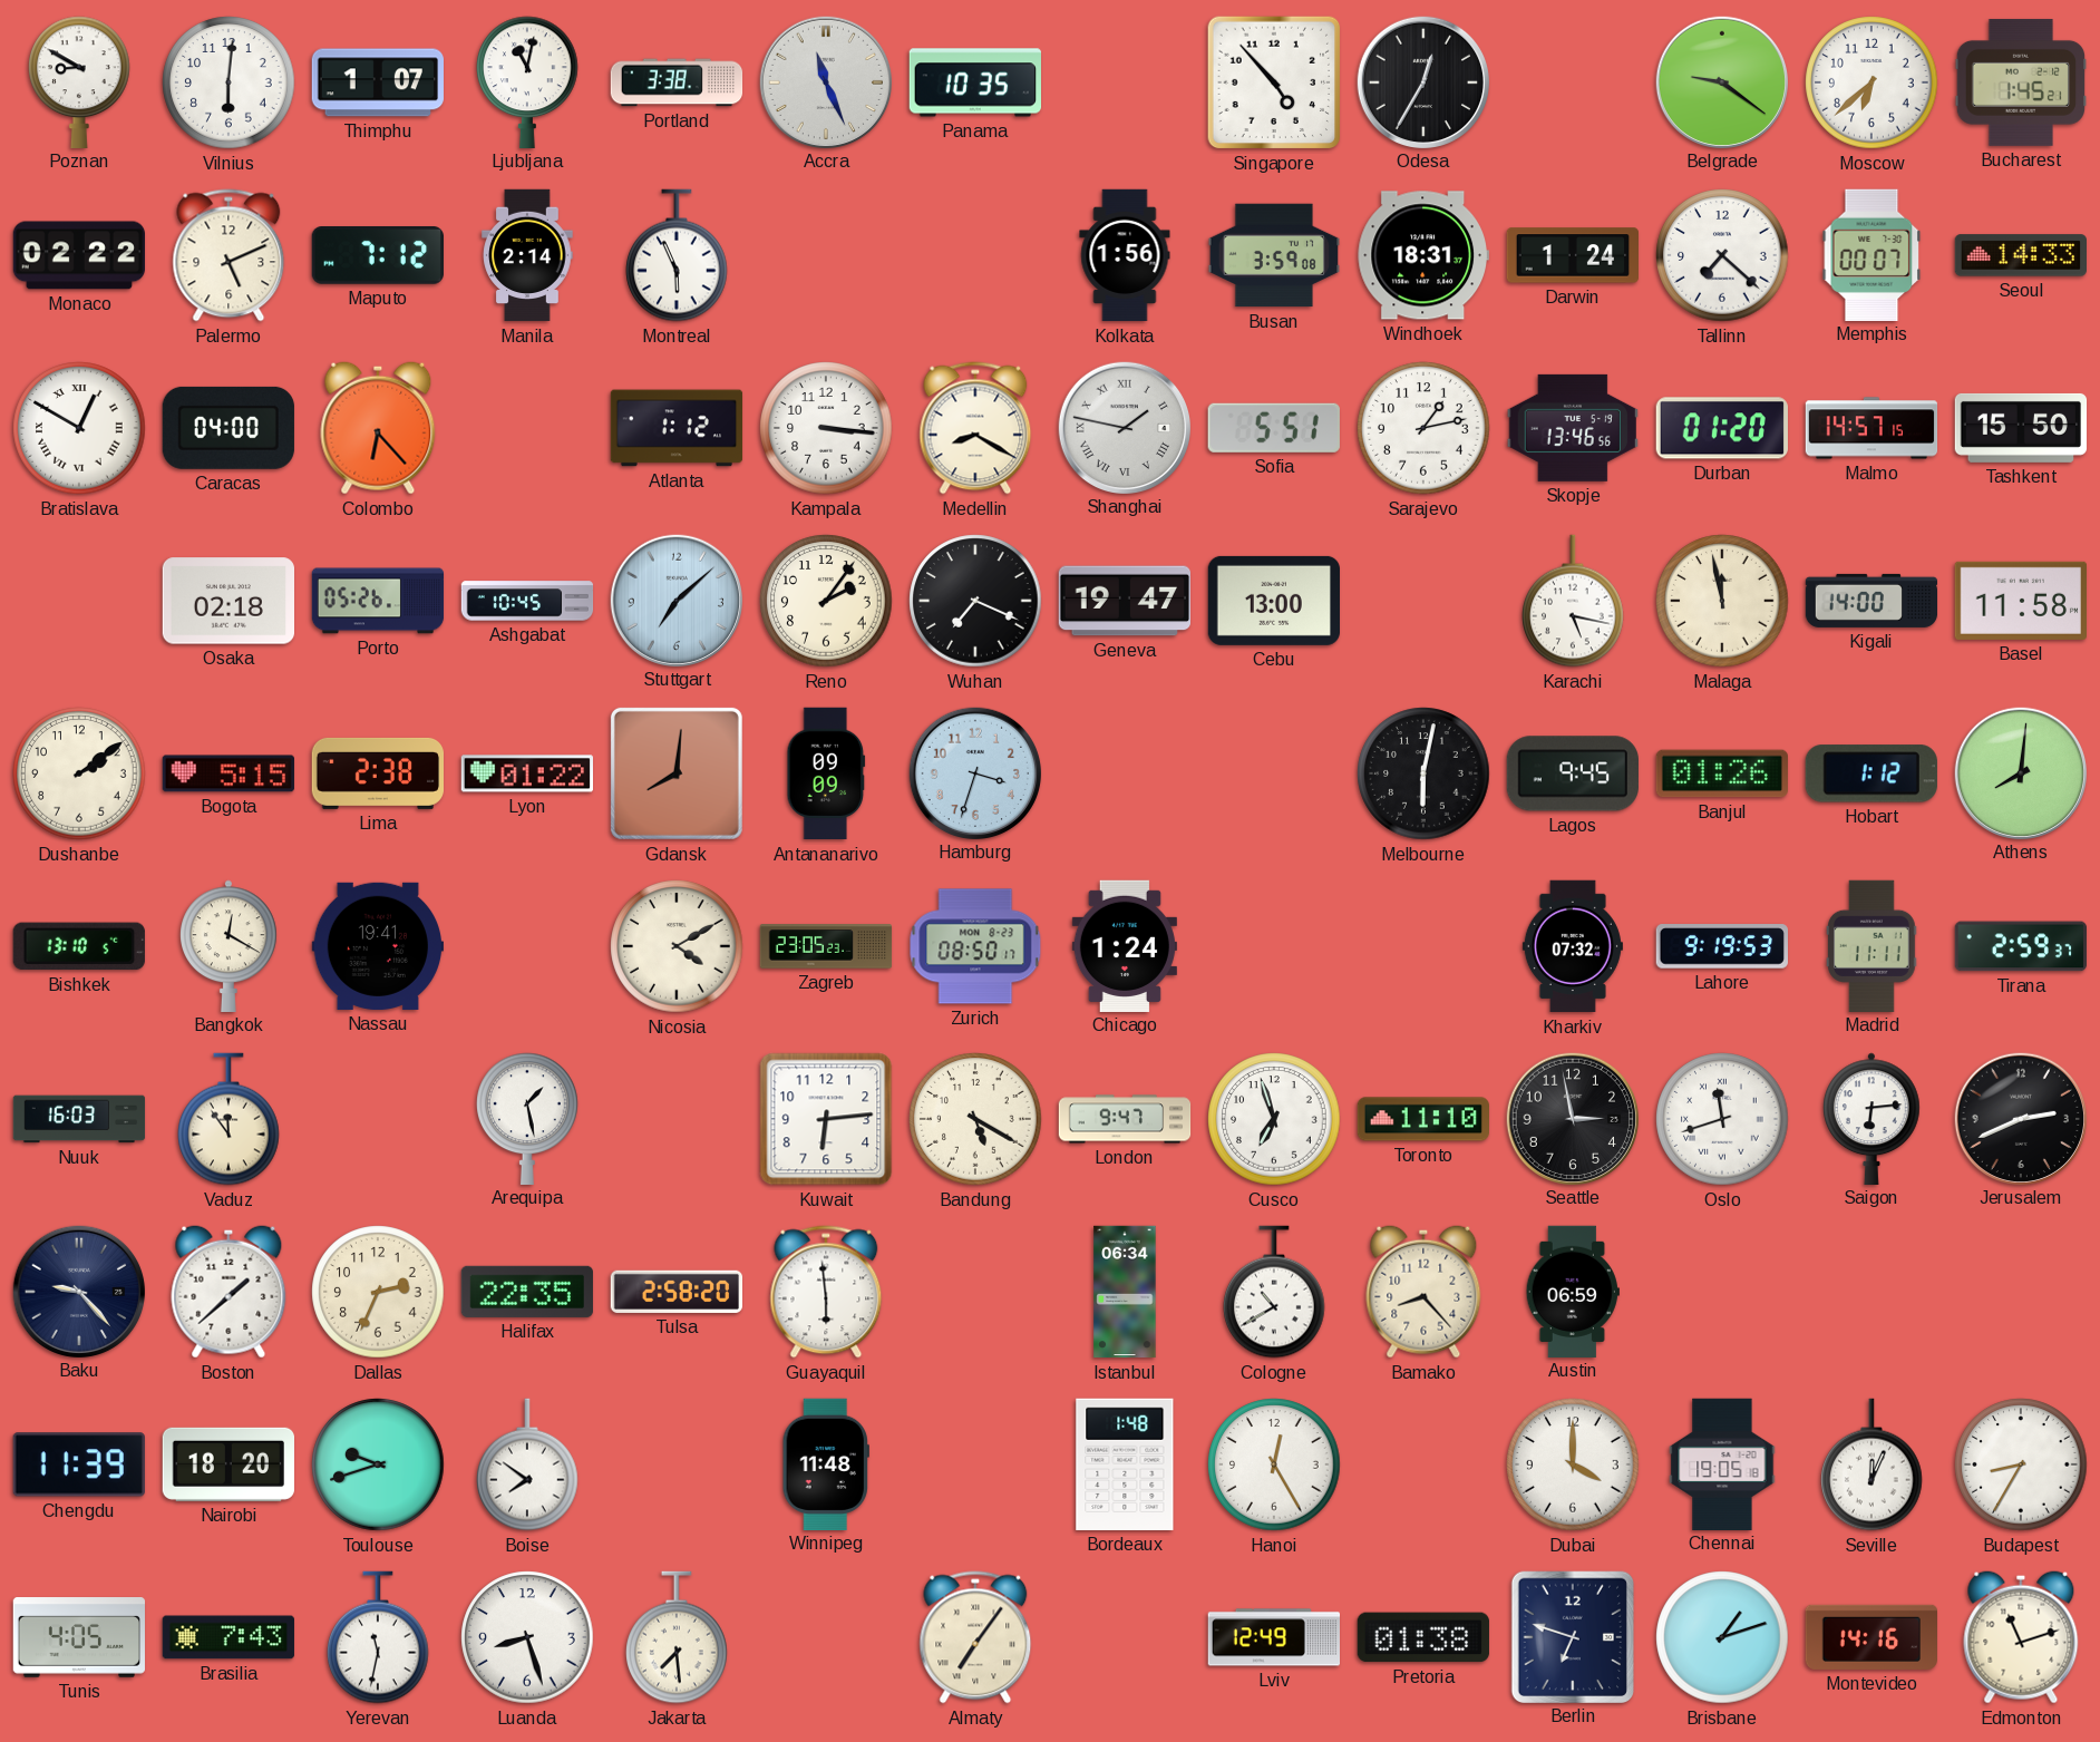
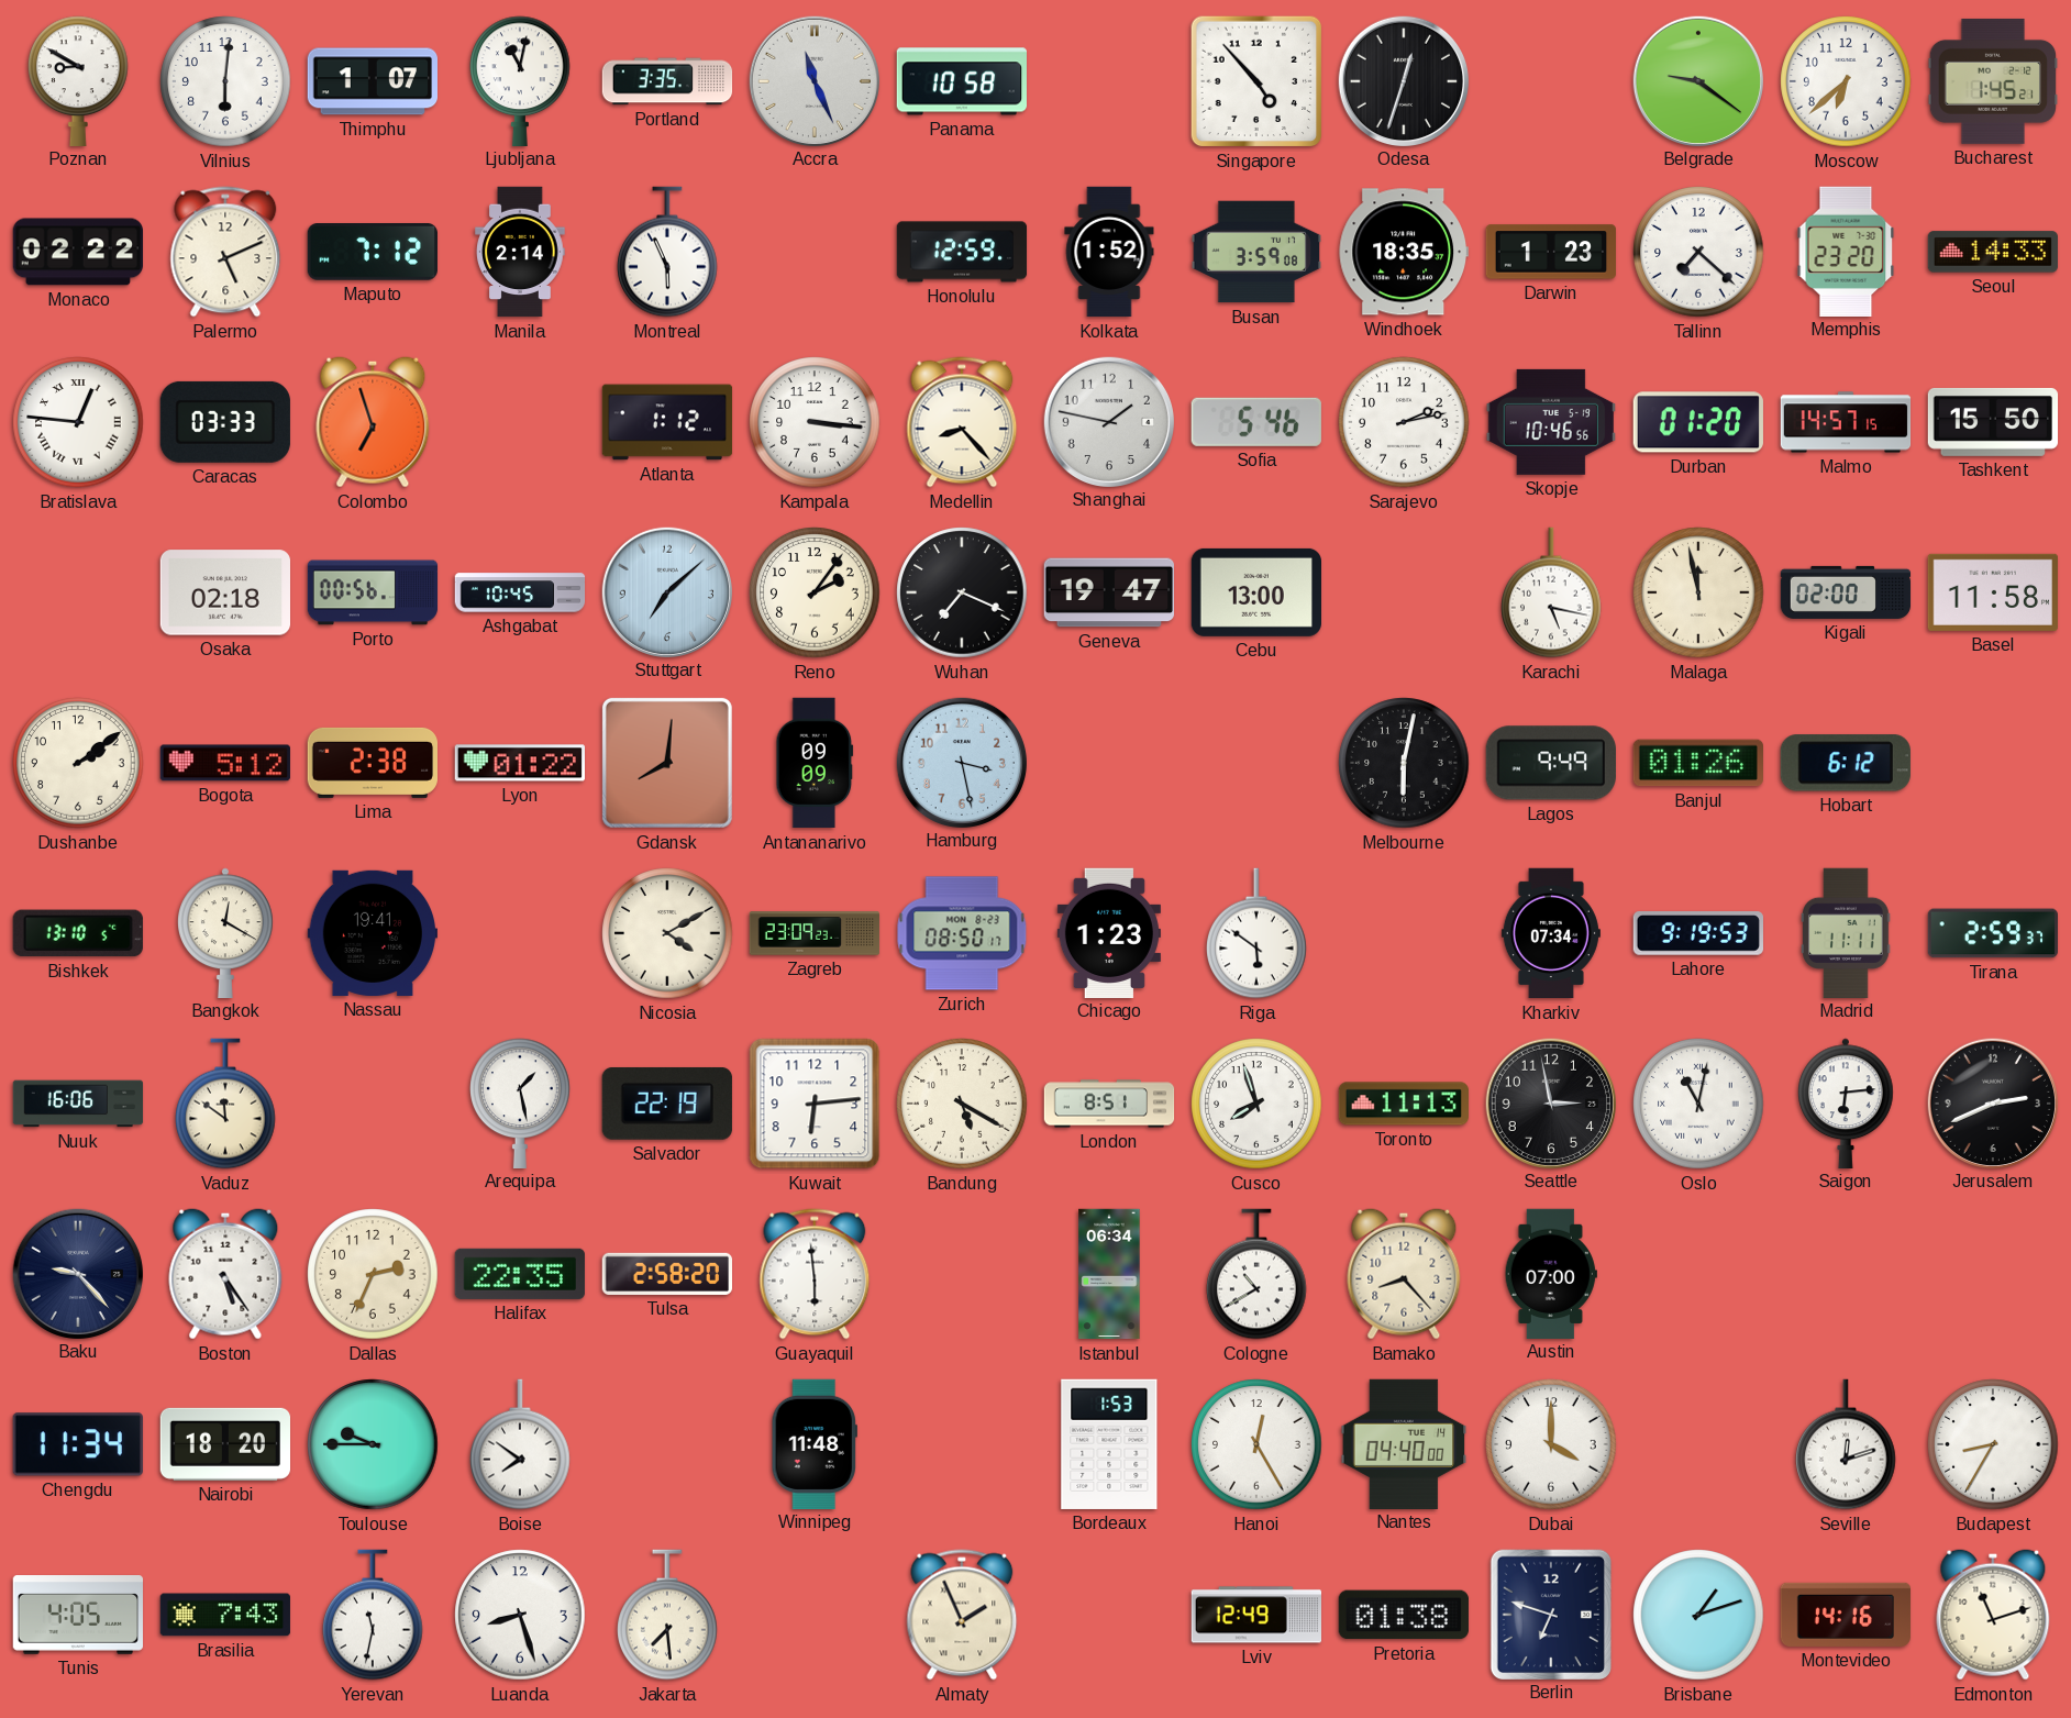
Portland: 3:38 -> 3:35
Panama: 10:35 -> 10:58
Odesa: 12:35 -> 12:33
Honolulu: none -> 12:59
Kolkata: 1:56 -> 1:52
Windhoek: 18:31 -> 18:35
Darwin: 1:24 -> 1:23
Memphis: 00:07 -> 23:20
Bratislava: 12:50 -> 12:46
Caracas: 04:00 -> 03:33
Colombo: 6:23 -> 6:57
Medellin: 8:20 -> 8:23
Shanghai numerals: Roman -> Arabic
Sofia: 5:51 -> 5:46
Sarajevo: 1:13 -> 2:13
Skopje: 13:46 -> 10:46
Porto: 05:26 -> 00:56
Kigali: 14:00 -> 02:00
Bogota: 5:15 -> 5:12
Hamburg: 3:33 -> 3:28
Lagos: 9:45 -> 9:49
Hobart: 1:12 -> 6:12
Athens: 8:01 -> none
Zagreb: 23:05 -> 23:09
Chicago: 1:24 -> 1:23
Riga: none -> 5:51
Kharkiv: 07:32 -> 07:34
Nuuk: 16:03 -> 16:06
Vaduz: 11:54 -> 11:51
Salvador: none -> 22:19
London: 9:47 -> 8:51
Cusco: 6:57 -> 7:57
Toronto: 11:10 -> 11:13
Oslo: 11:42 -> 11:02
Boston: 1:38 -> 5:24
Austin: 06:59 -> 07:00
Chengdu: 11:39 -> 11:34
Toulouse: 9:42 -> 9:45
Bordeaux: 1:48 -> 1:53
Nantes: none -> 04:40
Chennai: 19:05 -> none
Seville: 12:04 -> 12:12
Almaty: 7:06 -> 1:56
